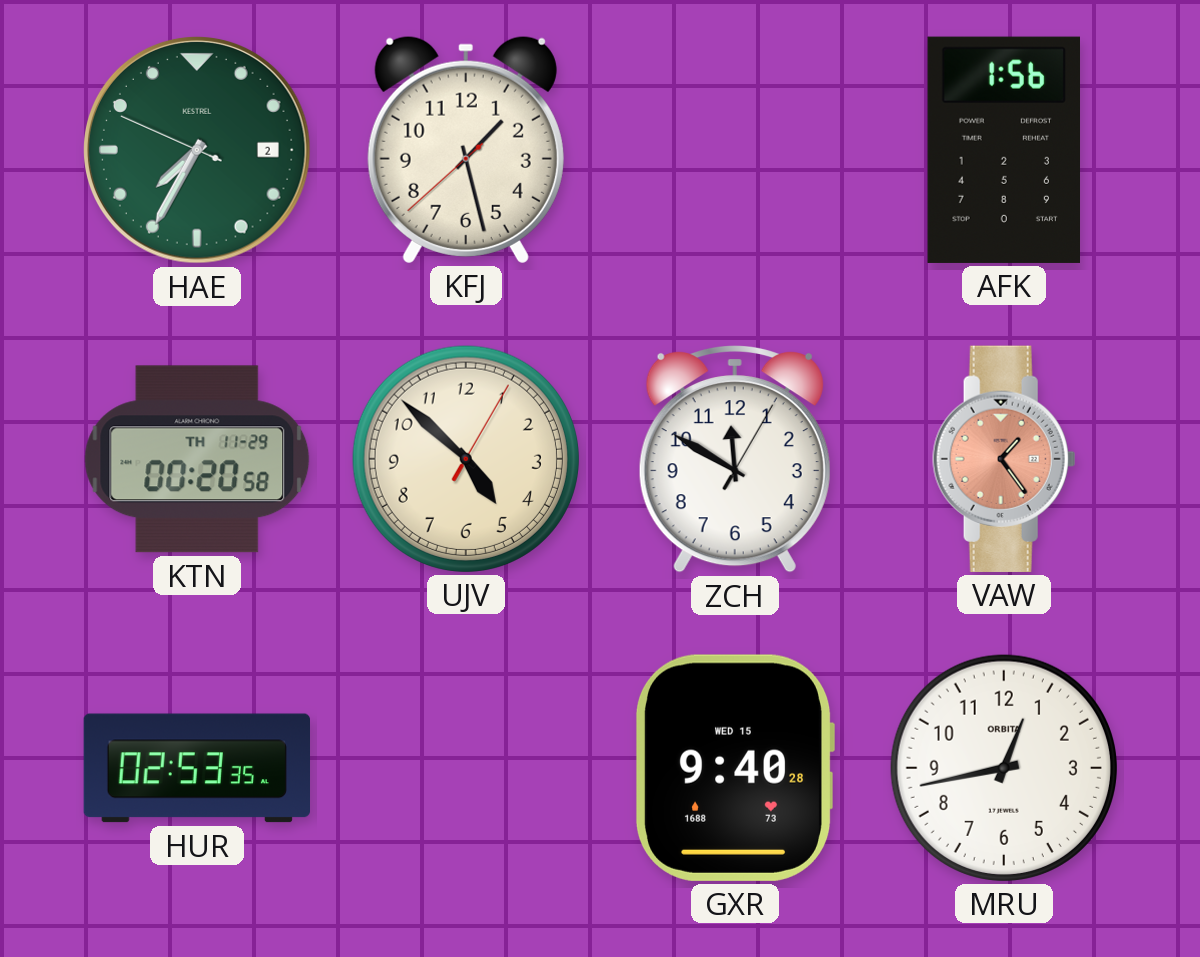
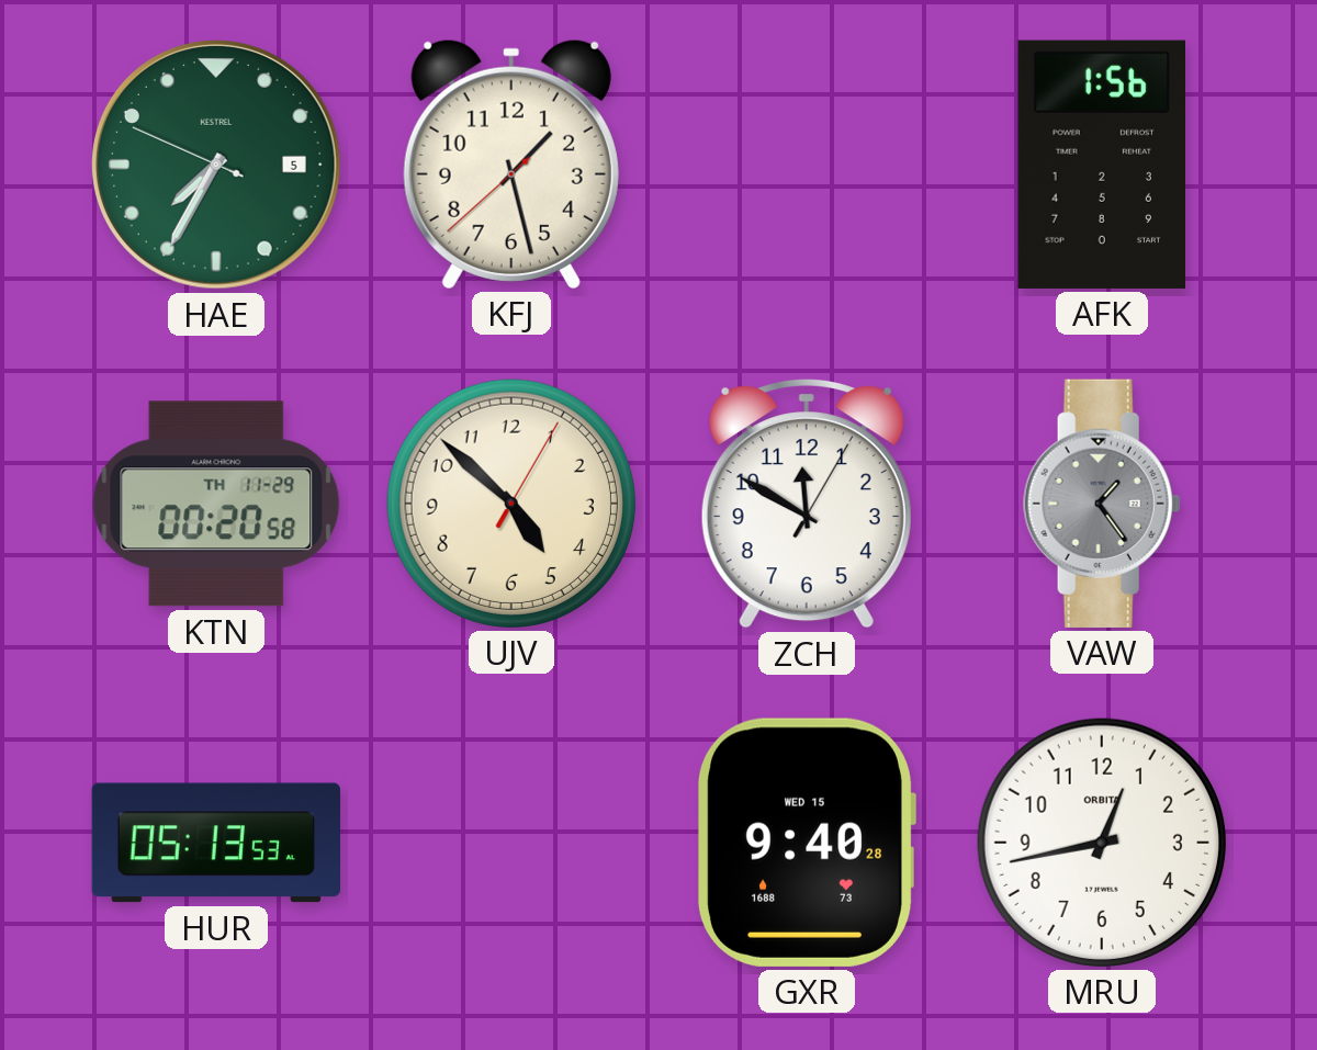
HAE date: 2 -> 5
VAW dial: salmon -> grey
HUR: 02:53 -> 05:13
